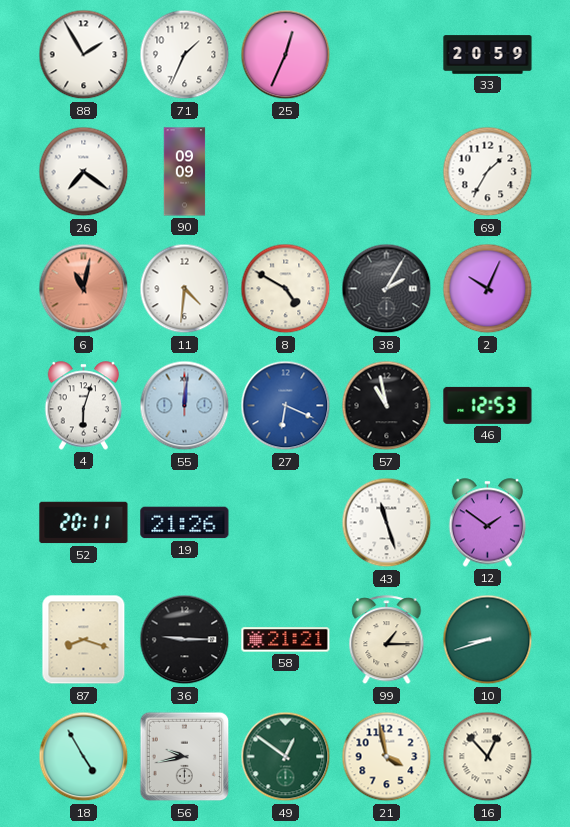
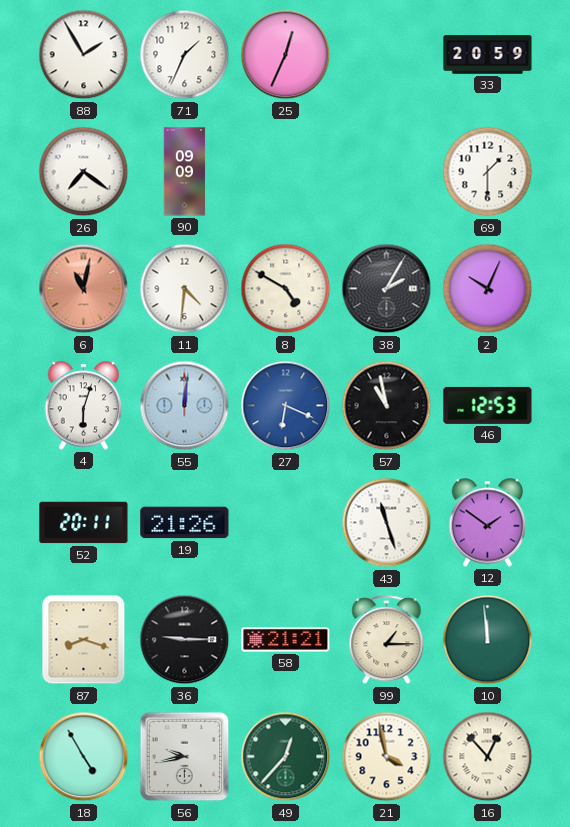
69: 1:35 -> 1:30
10: 8:42 -> 11:59
49: 12:51 -> 12:37
